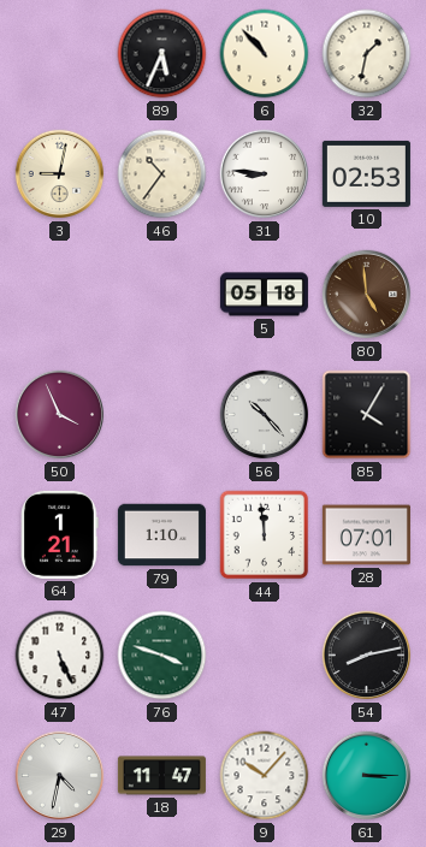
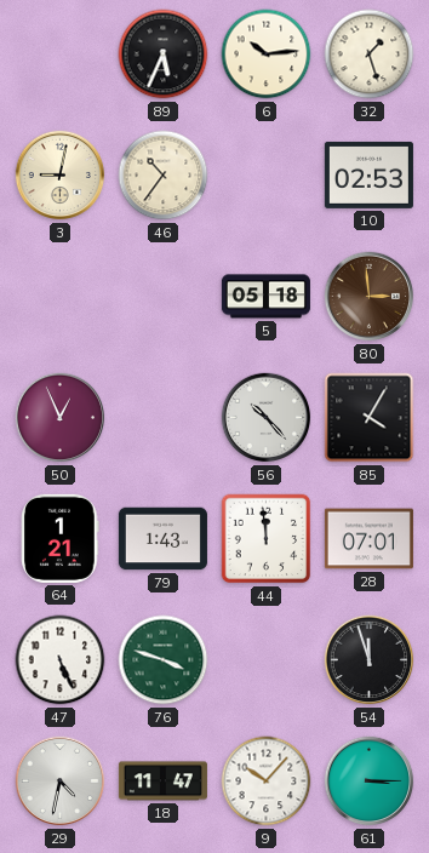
6: 10:53 -> 10:14
32: 1:32 -> 1:27
31: 8:46 -> none
80: 4:59 -> 2:59
50: 3:56 -> 12:56
79: 1:10 -> 1:43
54: 8:13 -> 11:57
